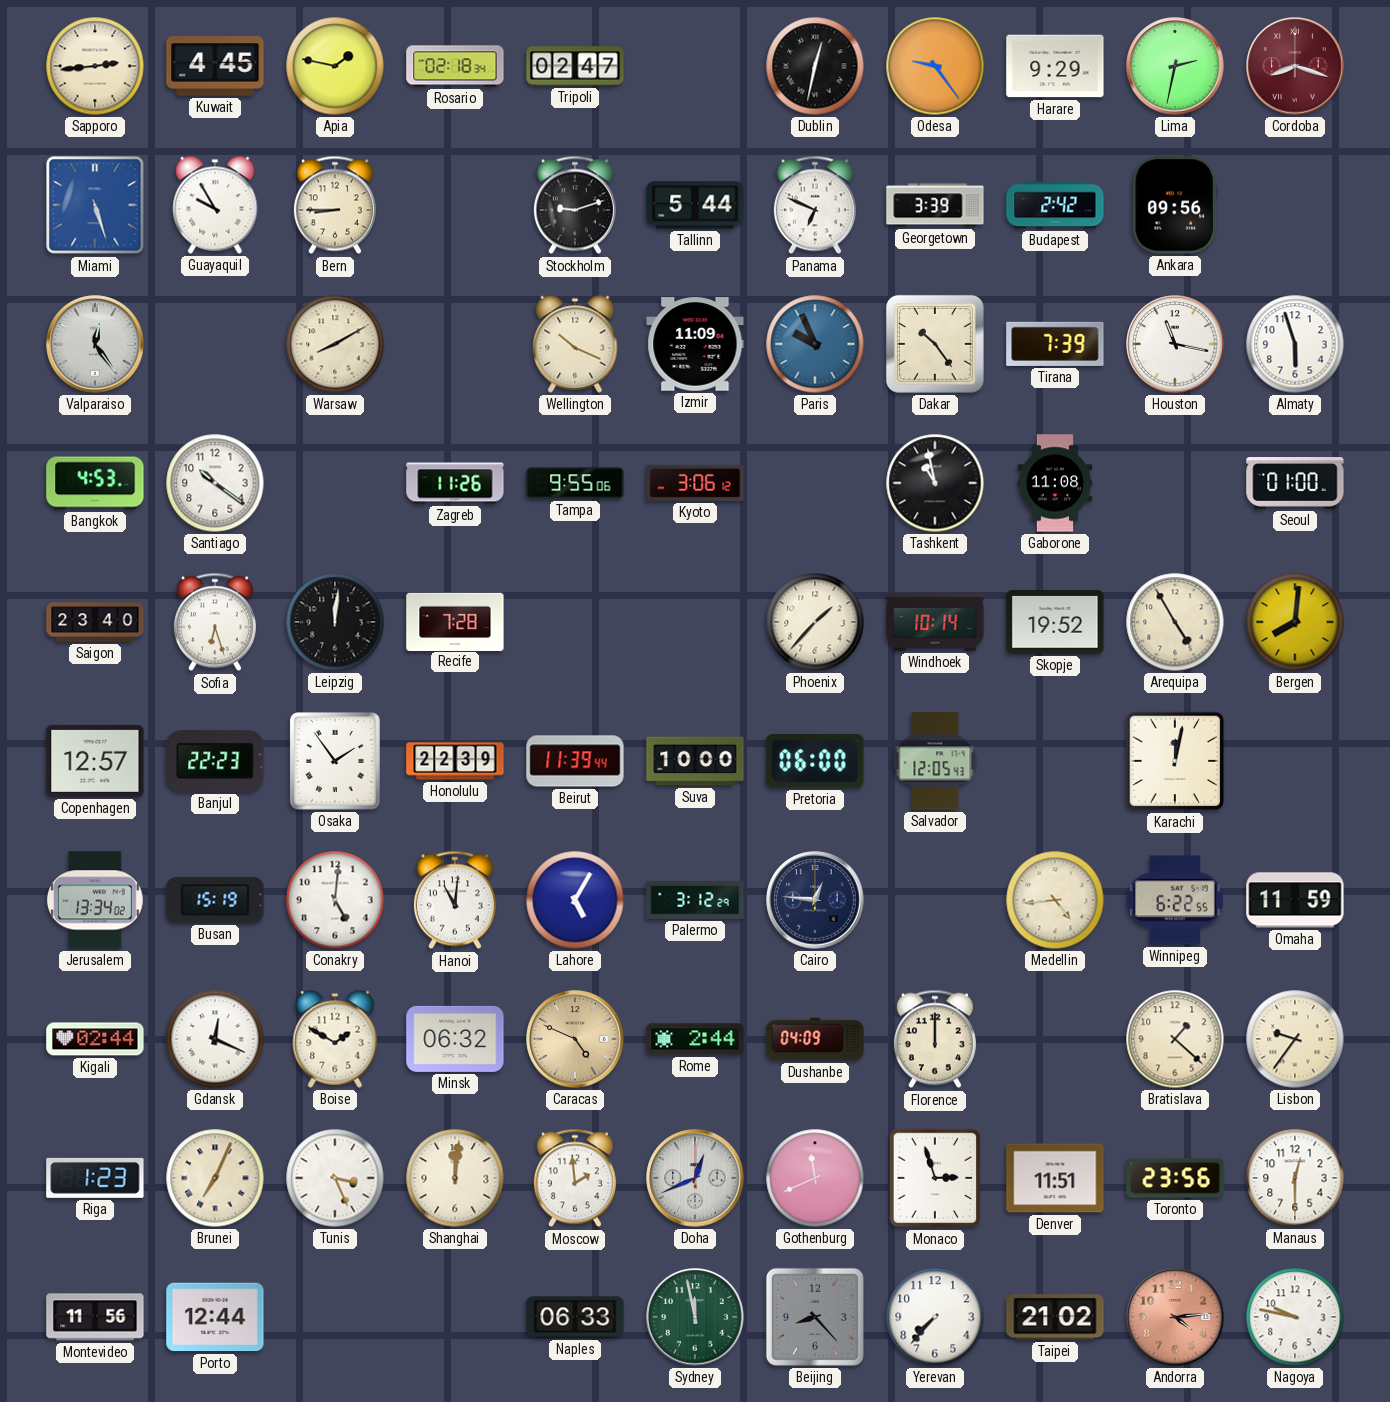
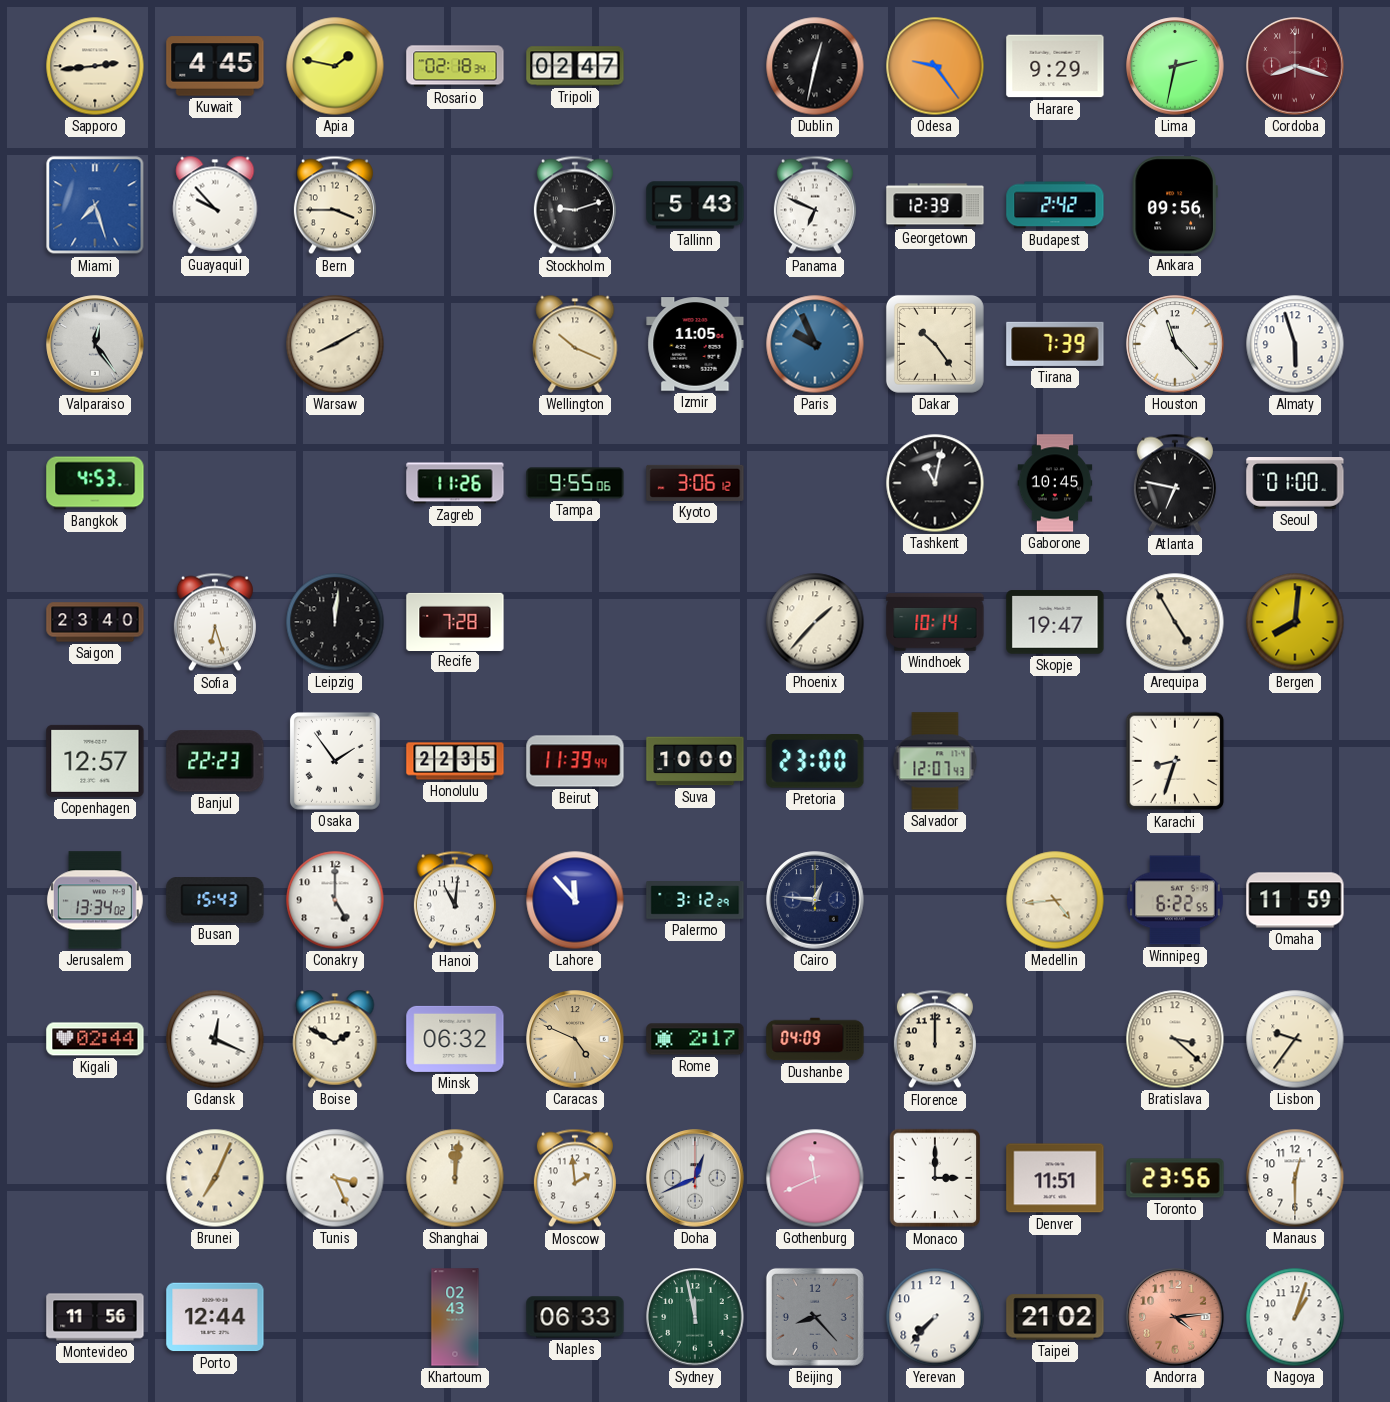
Miami: 5:27 -> 7:27
Guayaquil: 9:55 -> 9:53
Bern: 8:45 -> 3:45
Tallinn: 5:44 -> 5:43
Georgetown: 3:39 -> 12:39
Izmir: 11:09 -> 11:05
Houston: 11:17 -> 11:23
Santiago: 10:21 -> none
Tashkent: 10:58 -> 11:02
Gaborone: 11:08 -> 10:45
Atlanta: none -> 6:47
Skopje: 19:52 -> 19:47
Honolulu: 22:39 -> 22:35
Pretoria: 06:00 -> 23:00
Salvador: 12:05 -> 12:07
Karachi: 12:02 -> 8:33
Busan: 15:19 -> 15:43
Conakry: 5:01 -> 5:00
Lahore: 5:05 -> 11:53
Rome: 2:44 -> 2:17
Bratislava: 1:22 -> 3:22
Riga: 1:23 -> none
Monaco: 2:57 -> 3:00
Khartoum: none -> 02:43
Nagoya: 9:47 -> 1:03
